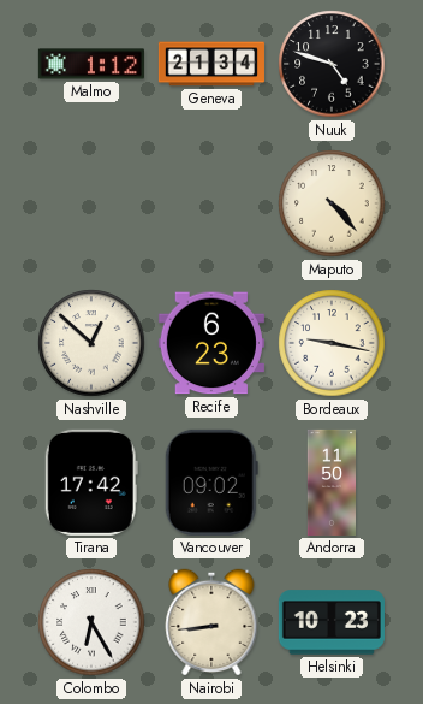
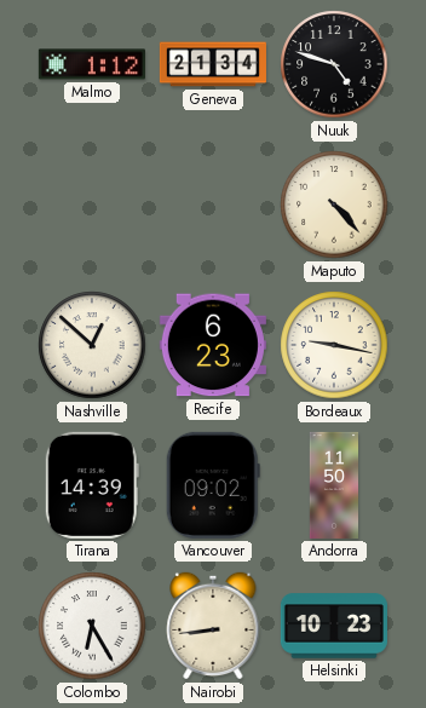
Tirana: 17:42 -> 14:39
